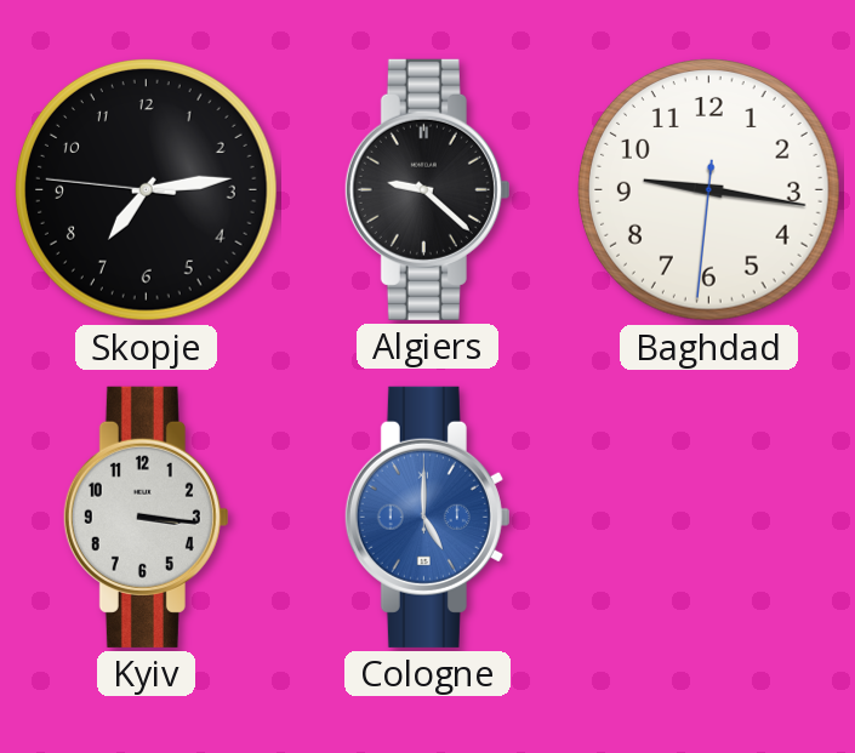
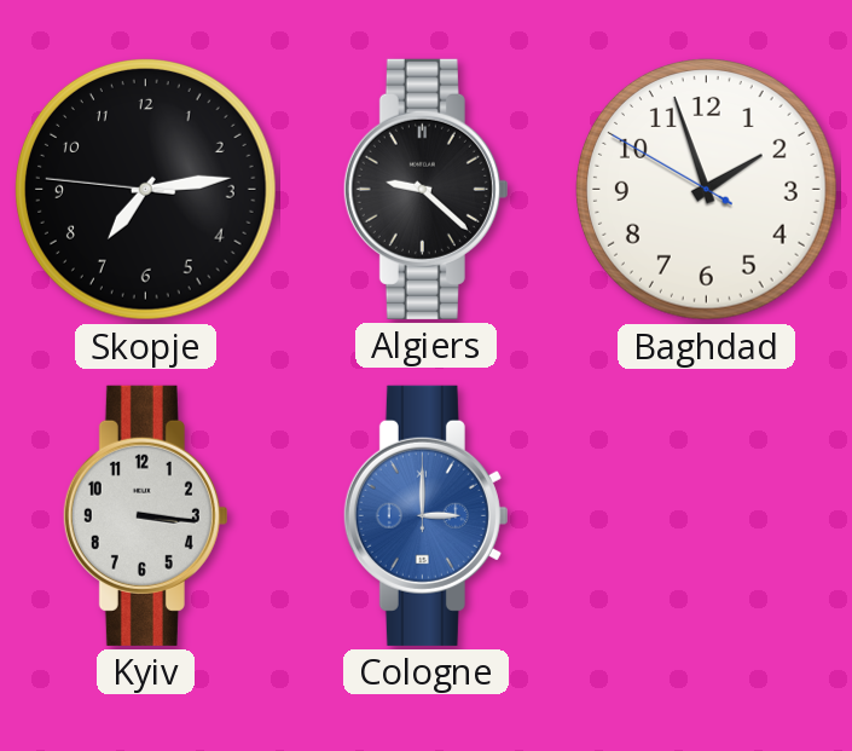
Baghdad: 9:16 -> 1:56
Cologne: 5:00 -> 3:00
